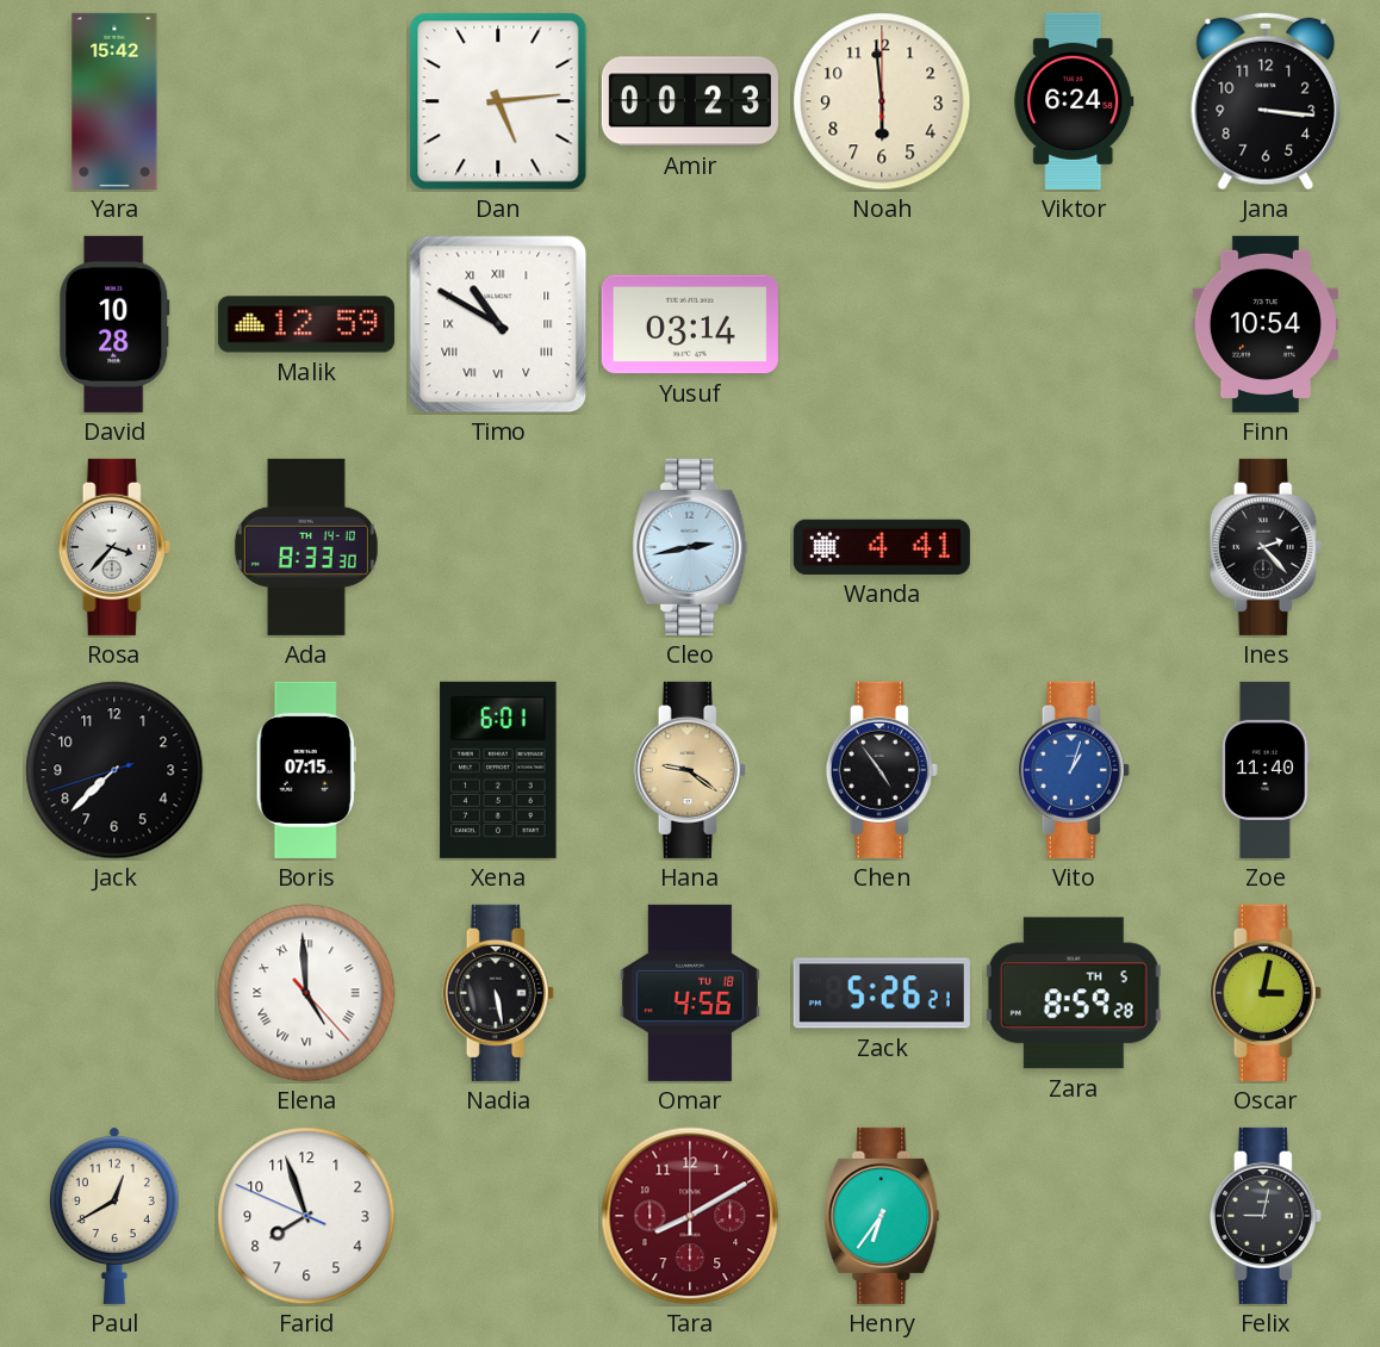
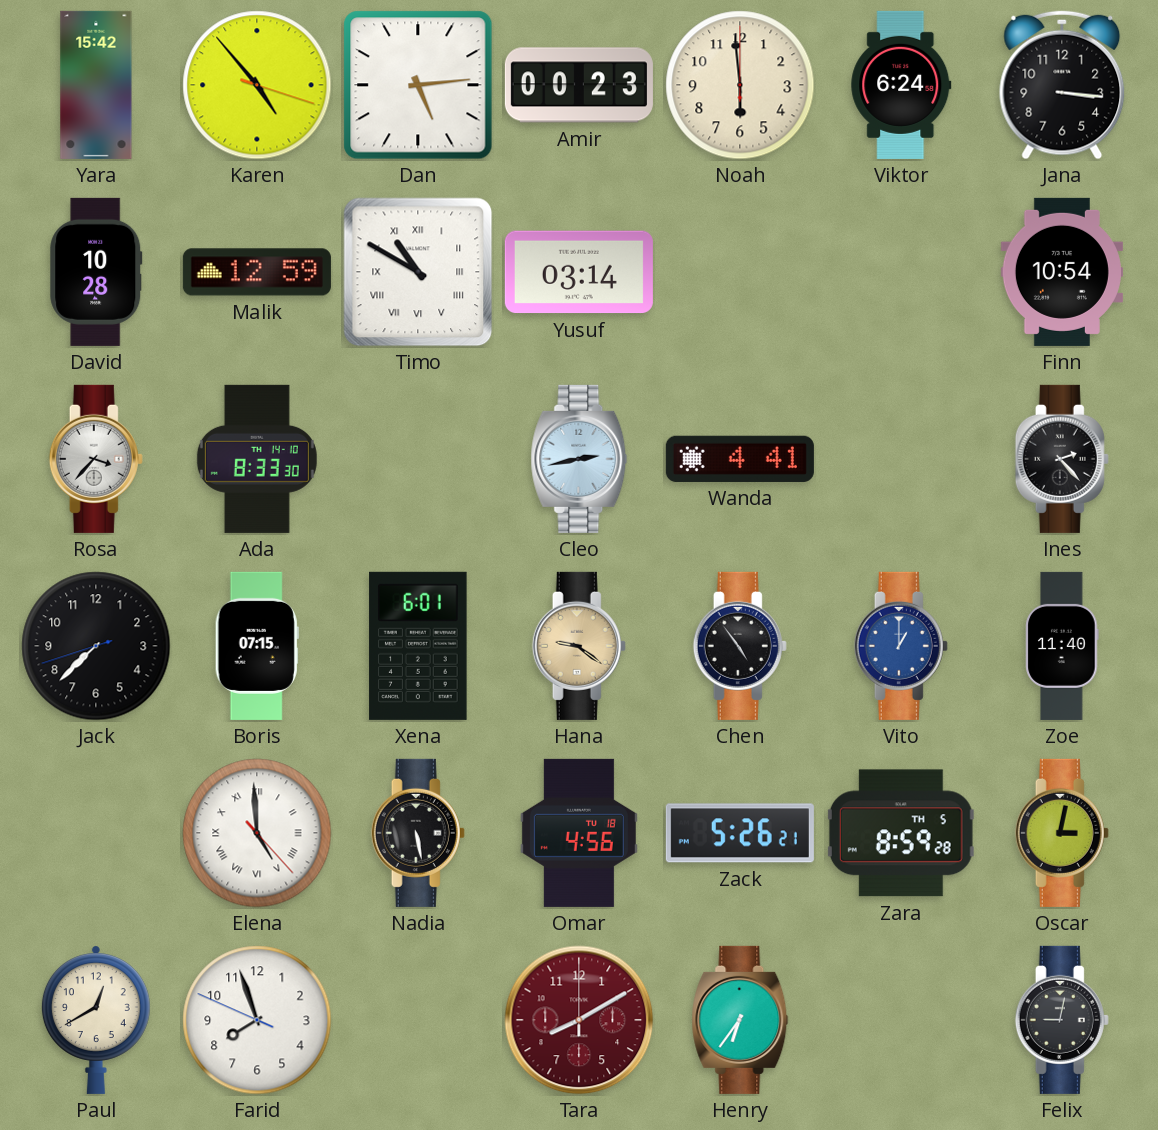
Karen: none -> 4:53
Vito: 1:03 -> 1:00
